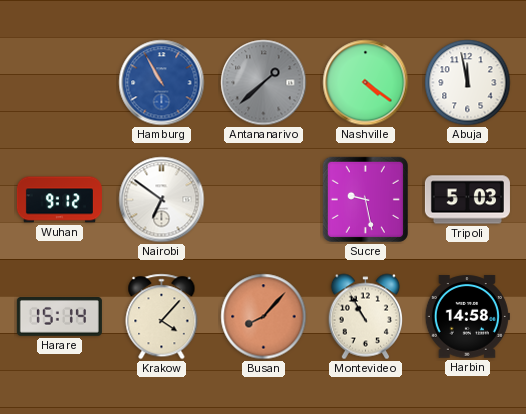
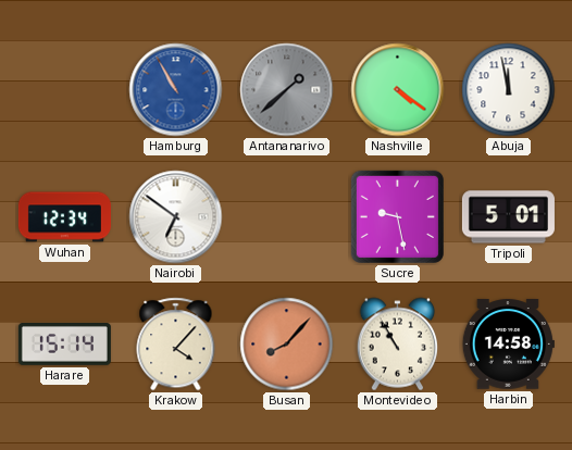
Wuhan: 9:12 -> 12:34
Tripoli: 5:03 -> 5:01
